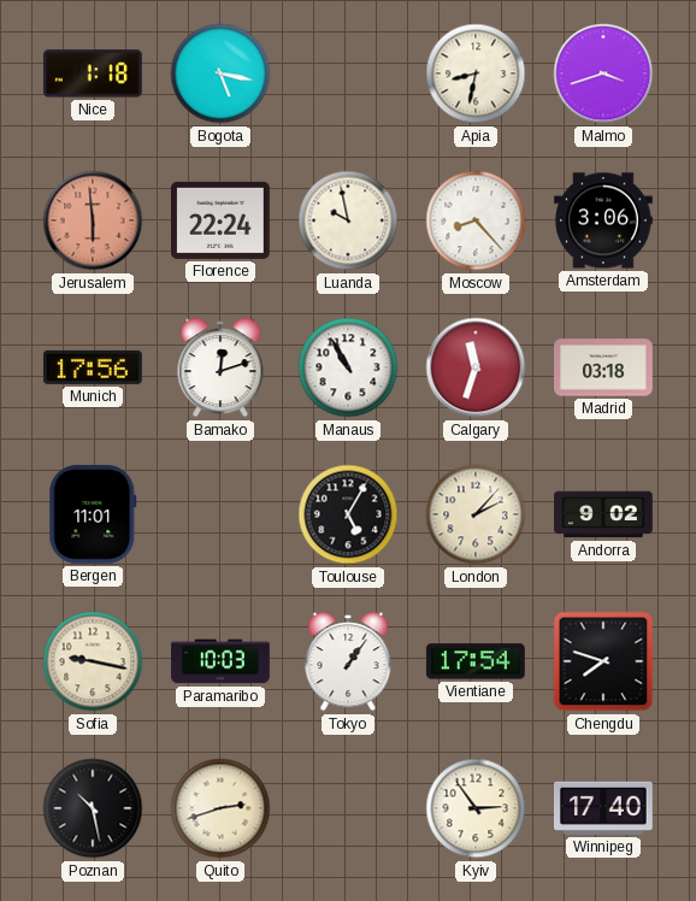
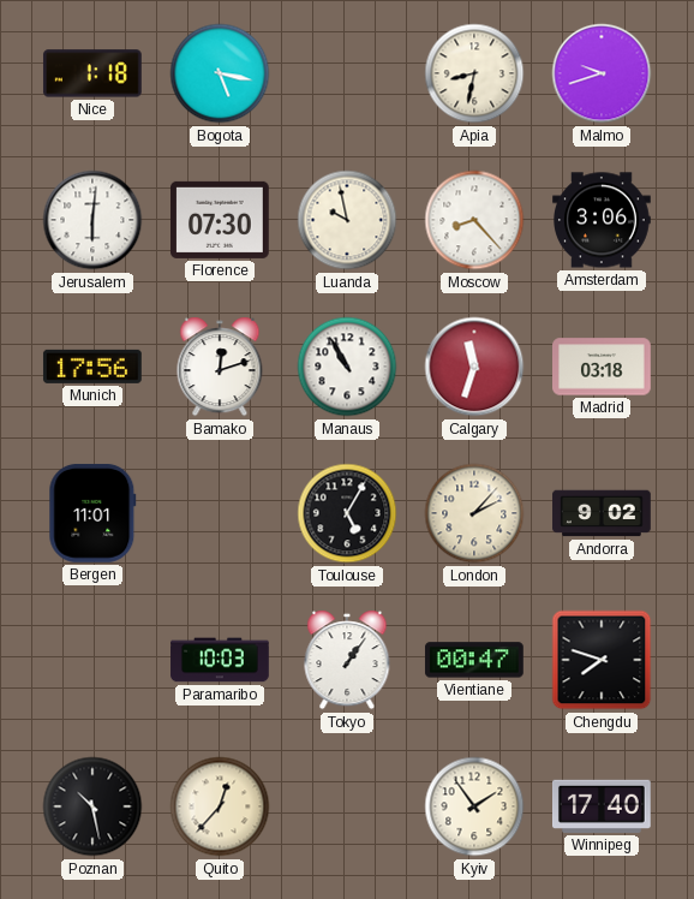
Malmo: 3:42 -> 9:42
Jerusalem: 5:59 -> 6:01
Jerusalem dial: salmon -> white
Florence: 22:24 -> 07:30
Sofia: 9:17 -> none
Vientiane: 17:54 -> 00:47
Quito: 2:42 -> 12:37
Kyiv: 2:54 -> 1:54
